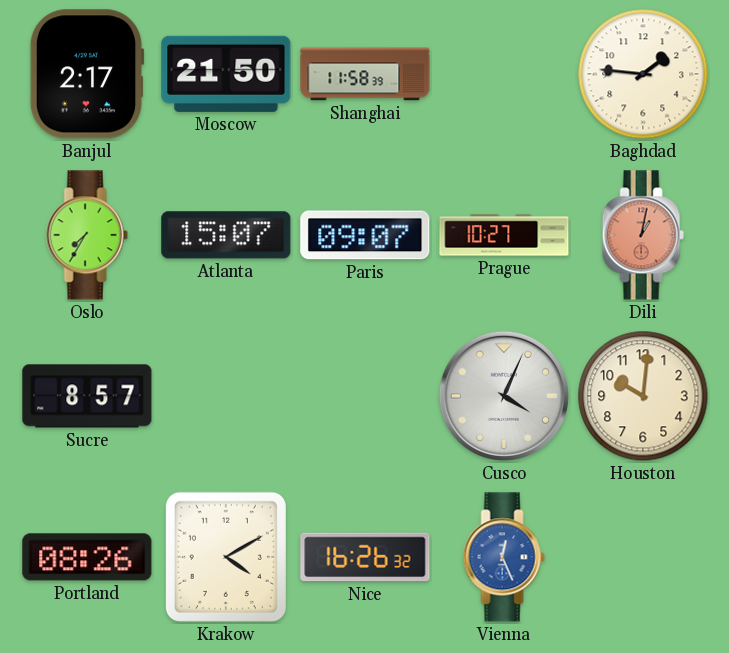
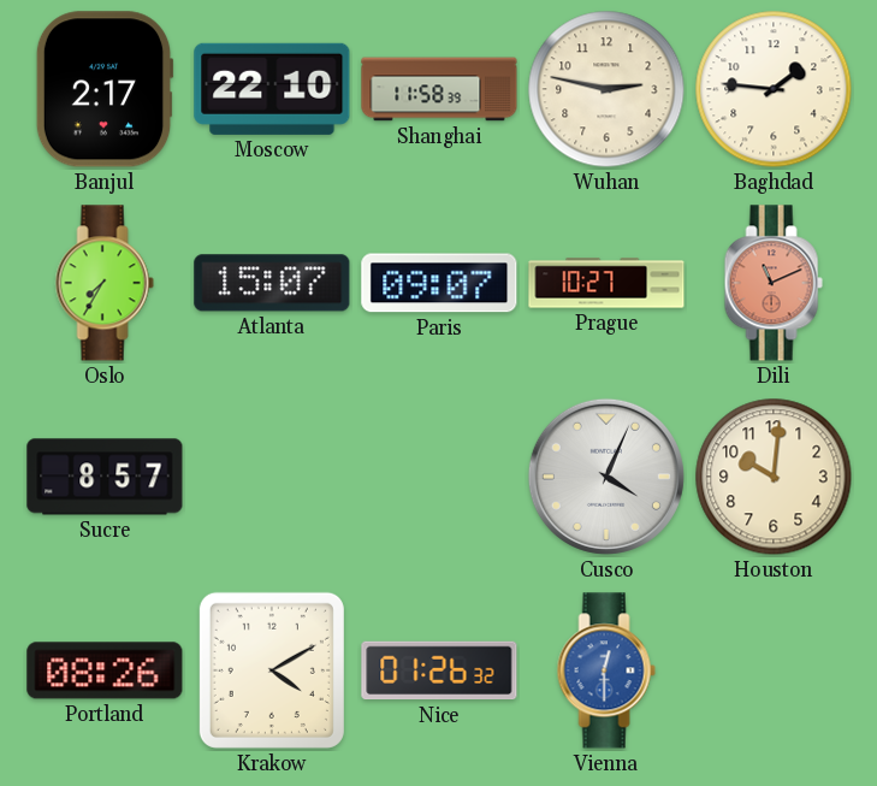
Moscow: 21:50 -> 22:10
Wuhan: none -> 2:47
Dili: 1:02 -> 11:11
Nice: 16:26 -> 01:26
Vienna: 12:26 -> 12:30
